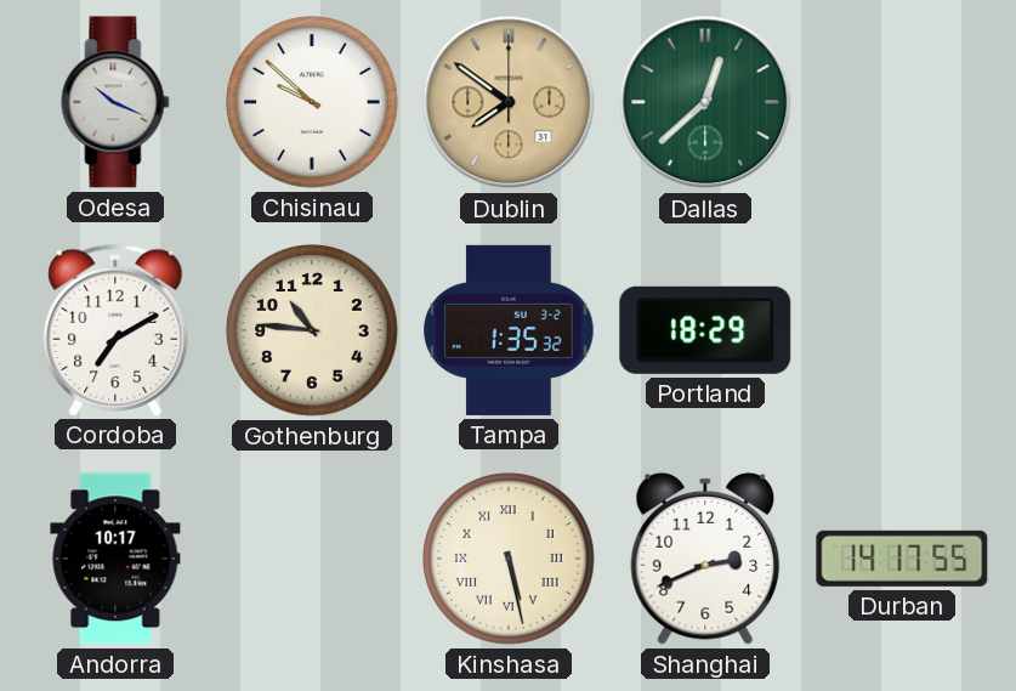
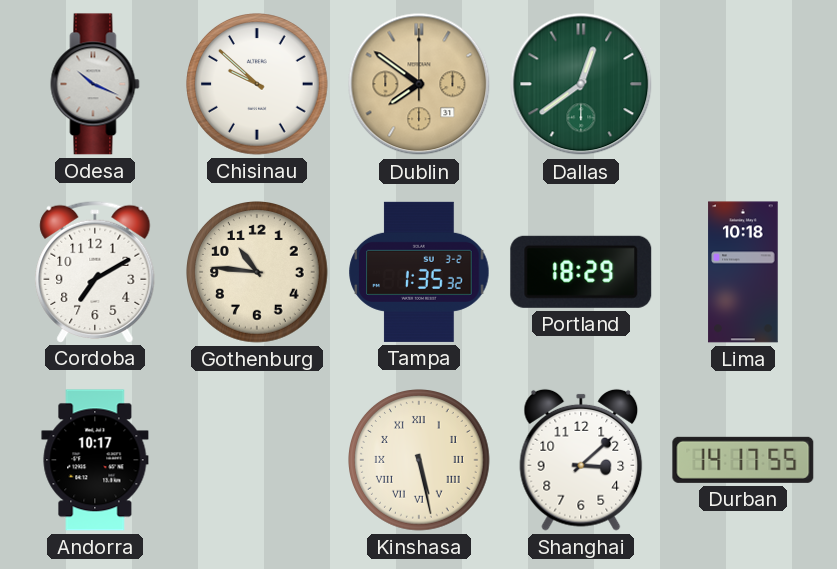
Dallas: 12:38 -> 12:39
Lima: none -> 10:18
Shanghai: 2:41 -> 3:08
